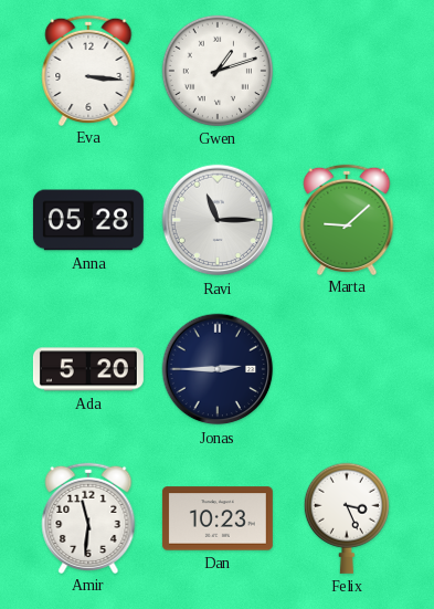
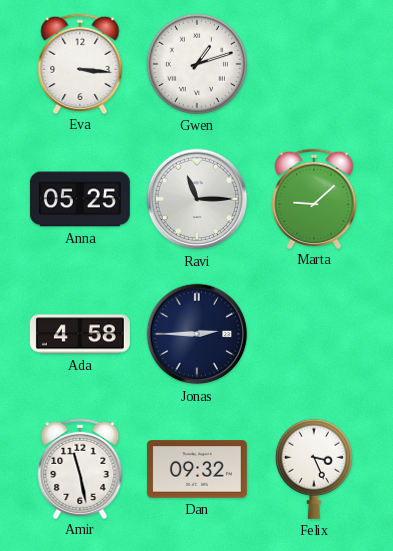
Anna: 05:28 -> 05:25
Ada: 5:20 -> 4:58
Amir: 11:31 -> 11:28
Dan: 10:23 -> 09:32
